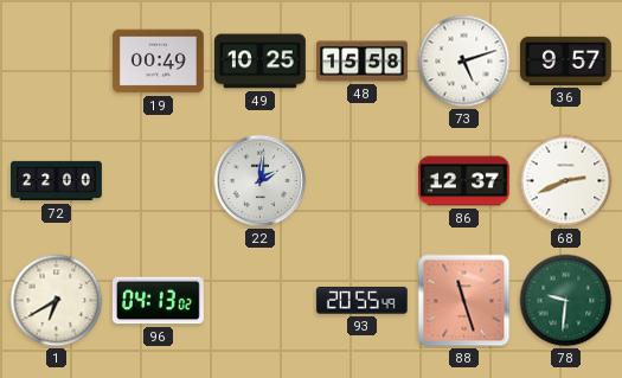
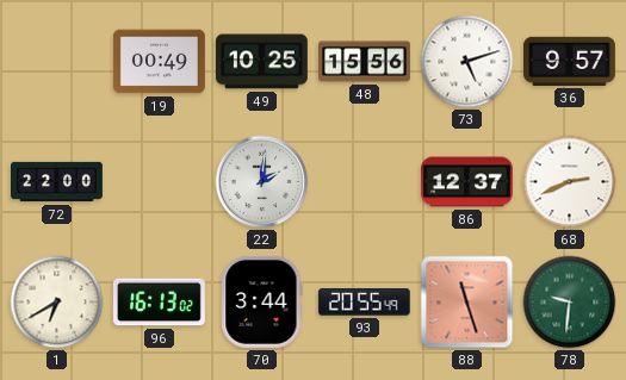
48: 15:58 -> 15:56
96: 04:13 -> 16:13
70: none -> 3:44
